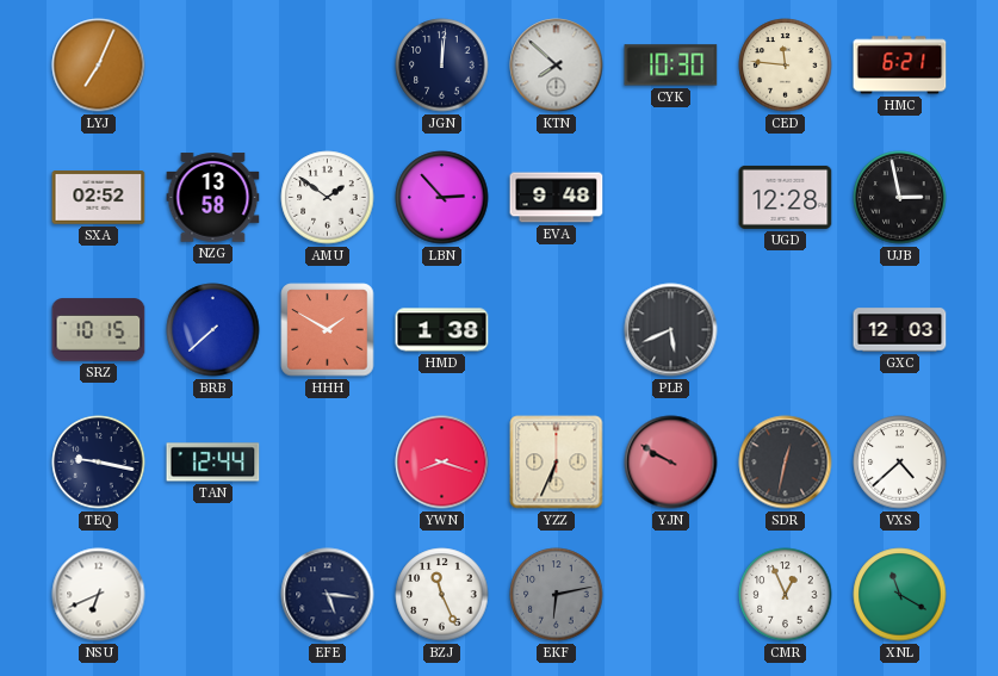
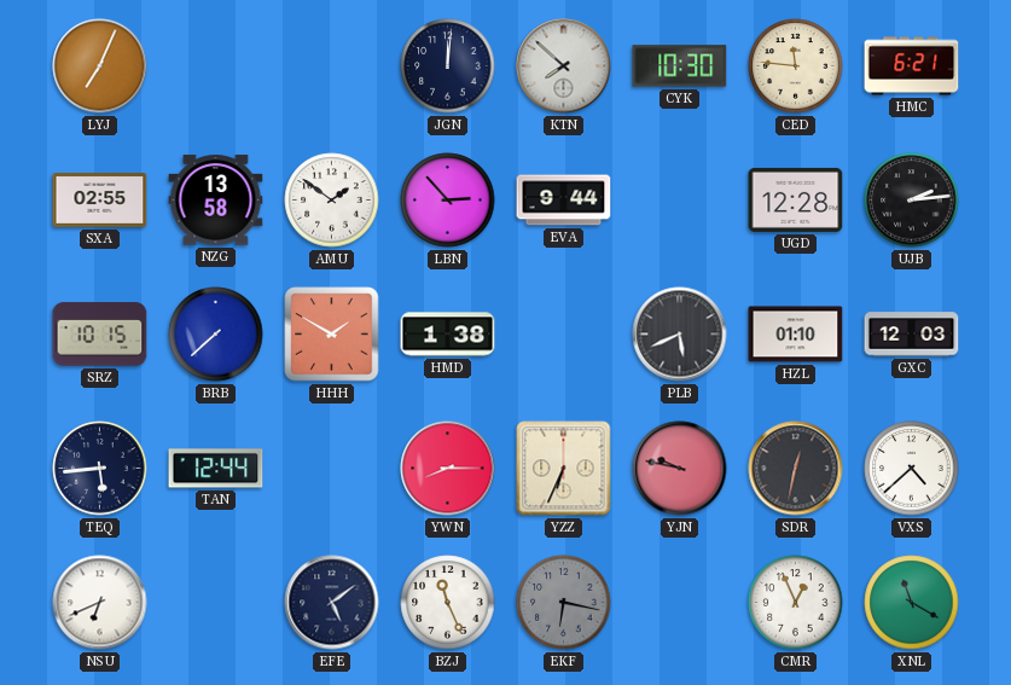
SXA: 02:52 -> 02:55
EVA: 9:48 -> 9:44
UJB: 2:58 -> 2:14
HZL: none -> 01:10
TEQ: 9:17 -> 5:44
YWN: 8:18 -> 8:15
YJN: 9:50 -> 9:47
EFE: 5:16 -> 5:09
EKF: 6:13 -> 6:17
